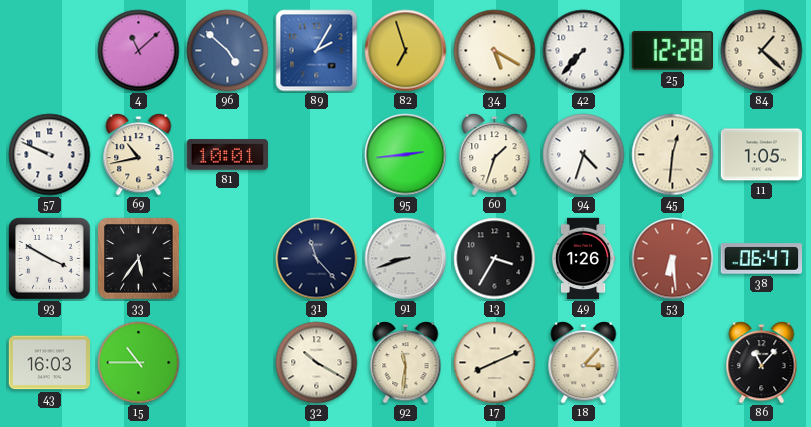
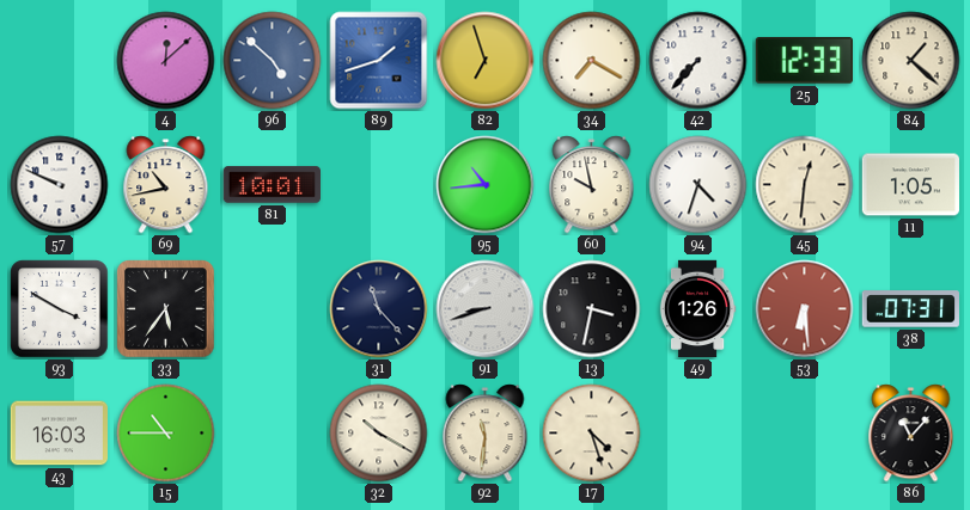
4: 11:08 -> 12:08
89: 2:05 -> 1:42
34: 5:20 -> 7:20
25: 12:28 -> 12:33
95: 2:44 -> 10:44
60: 1:33 -> 9:58
13: 3:35 -> 3:32
38: 06:47 -> 07:31
17: 8:11 -> 4:27
18: 3:07 -> none
